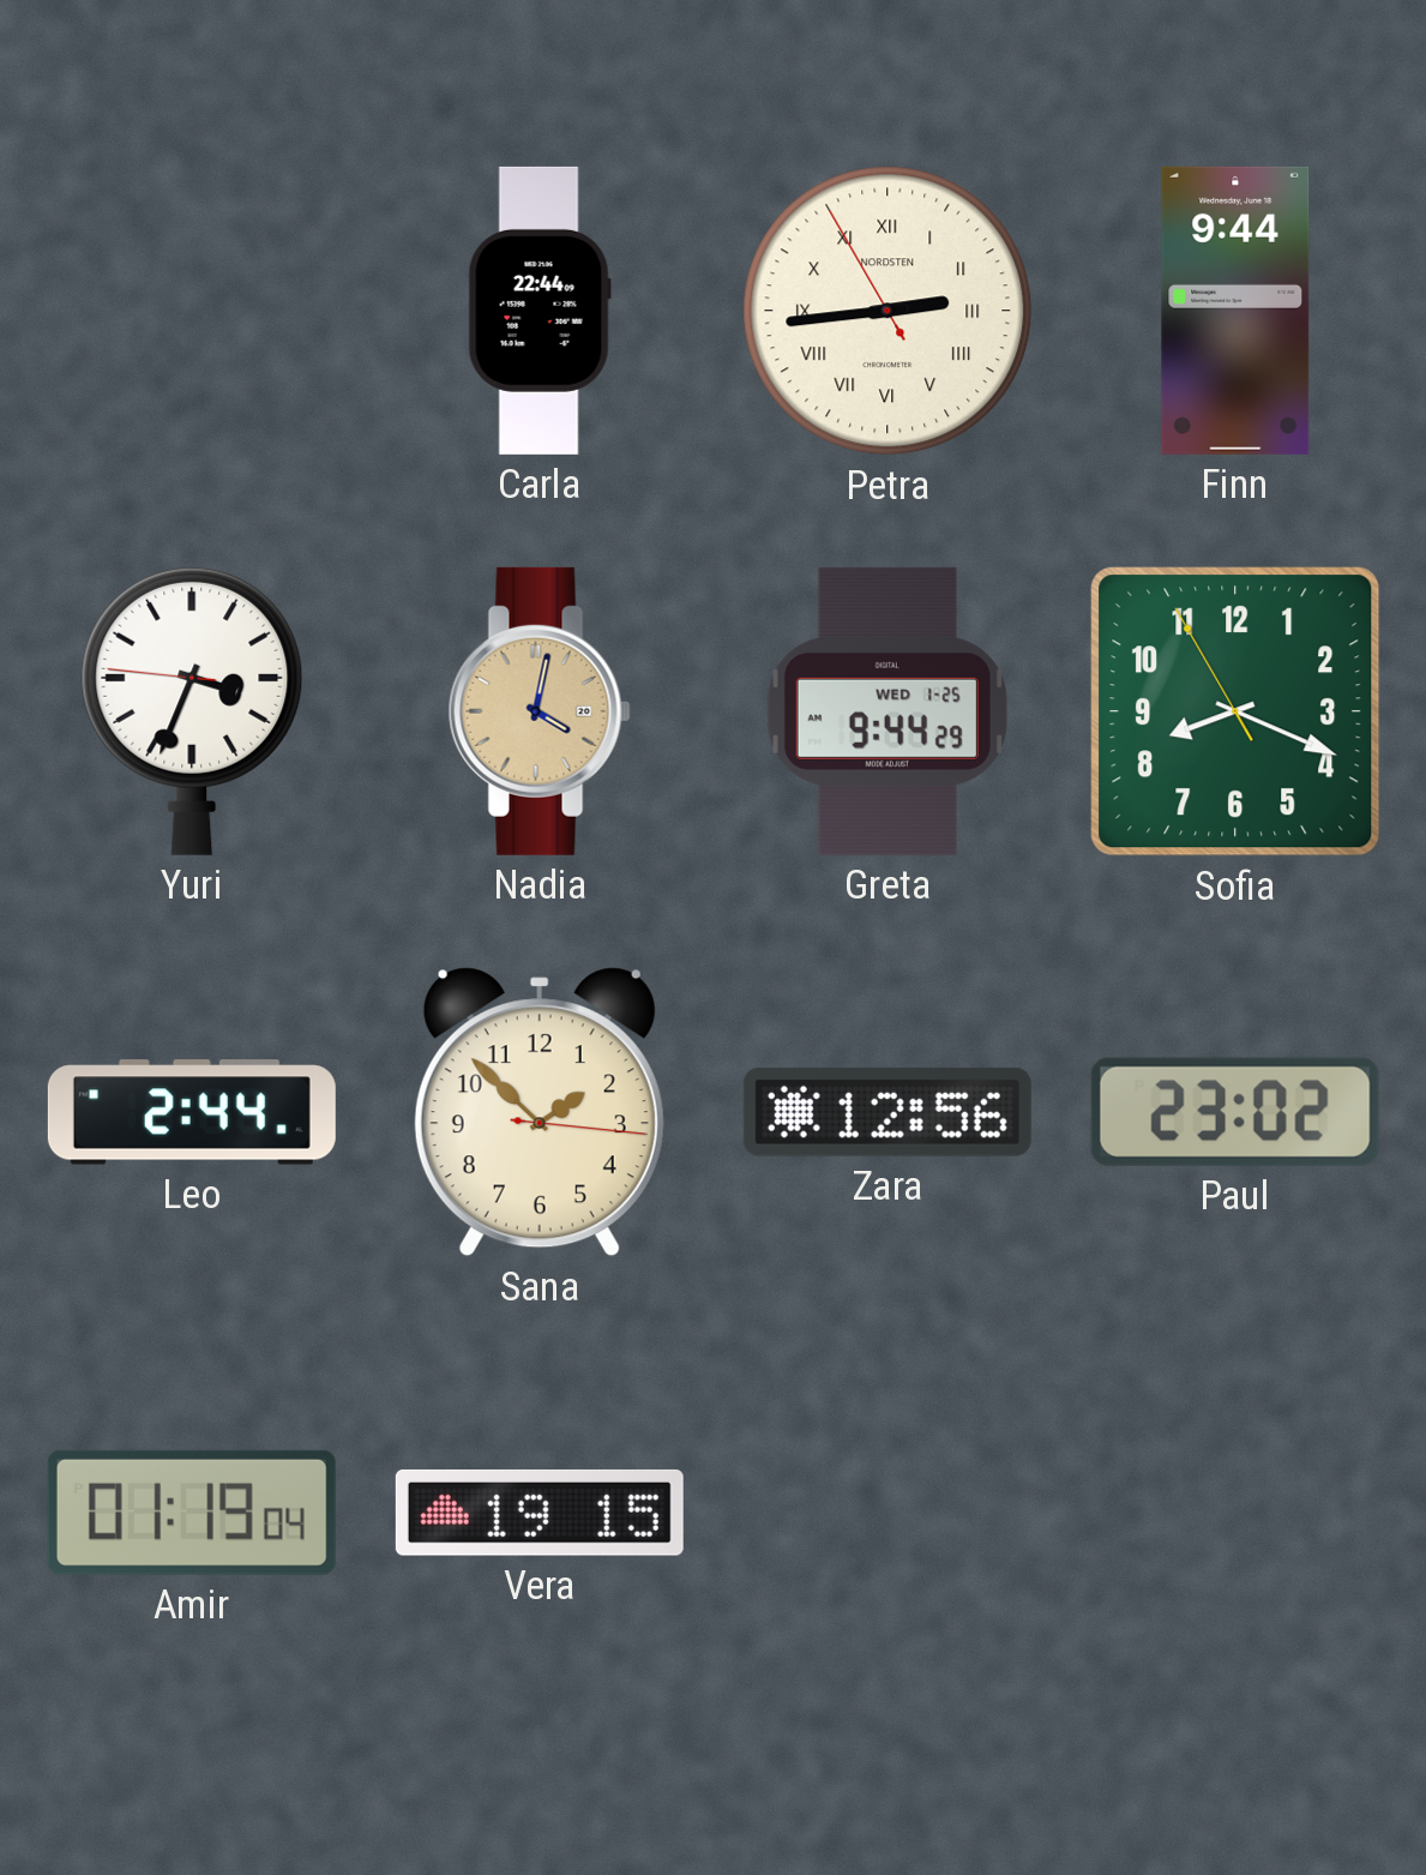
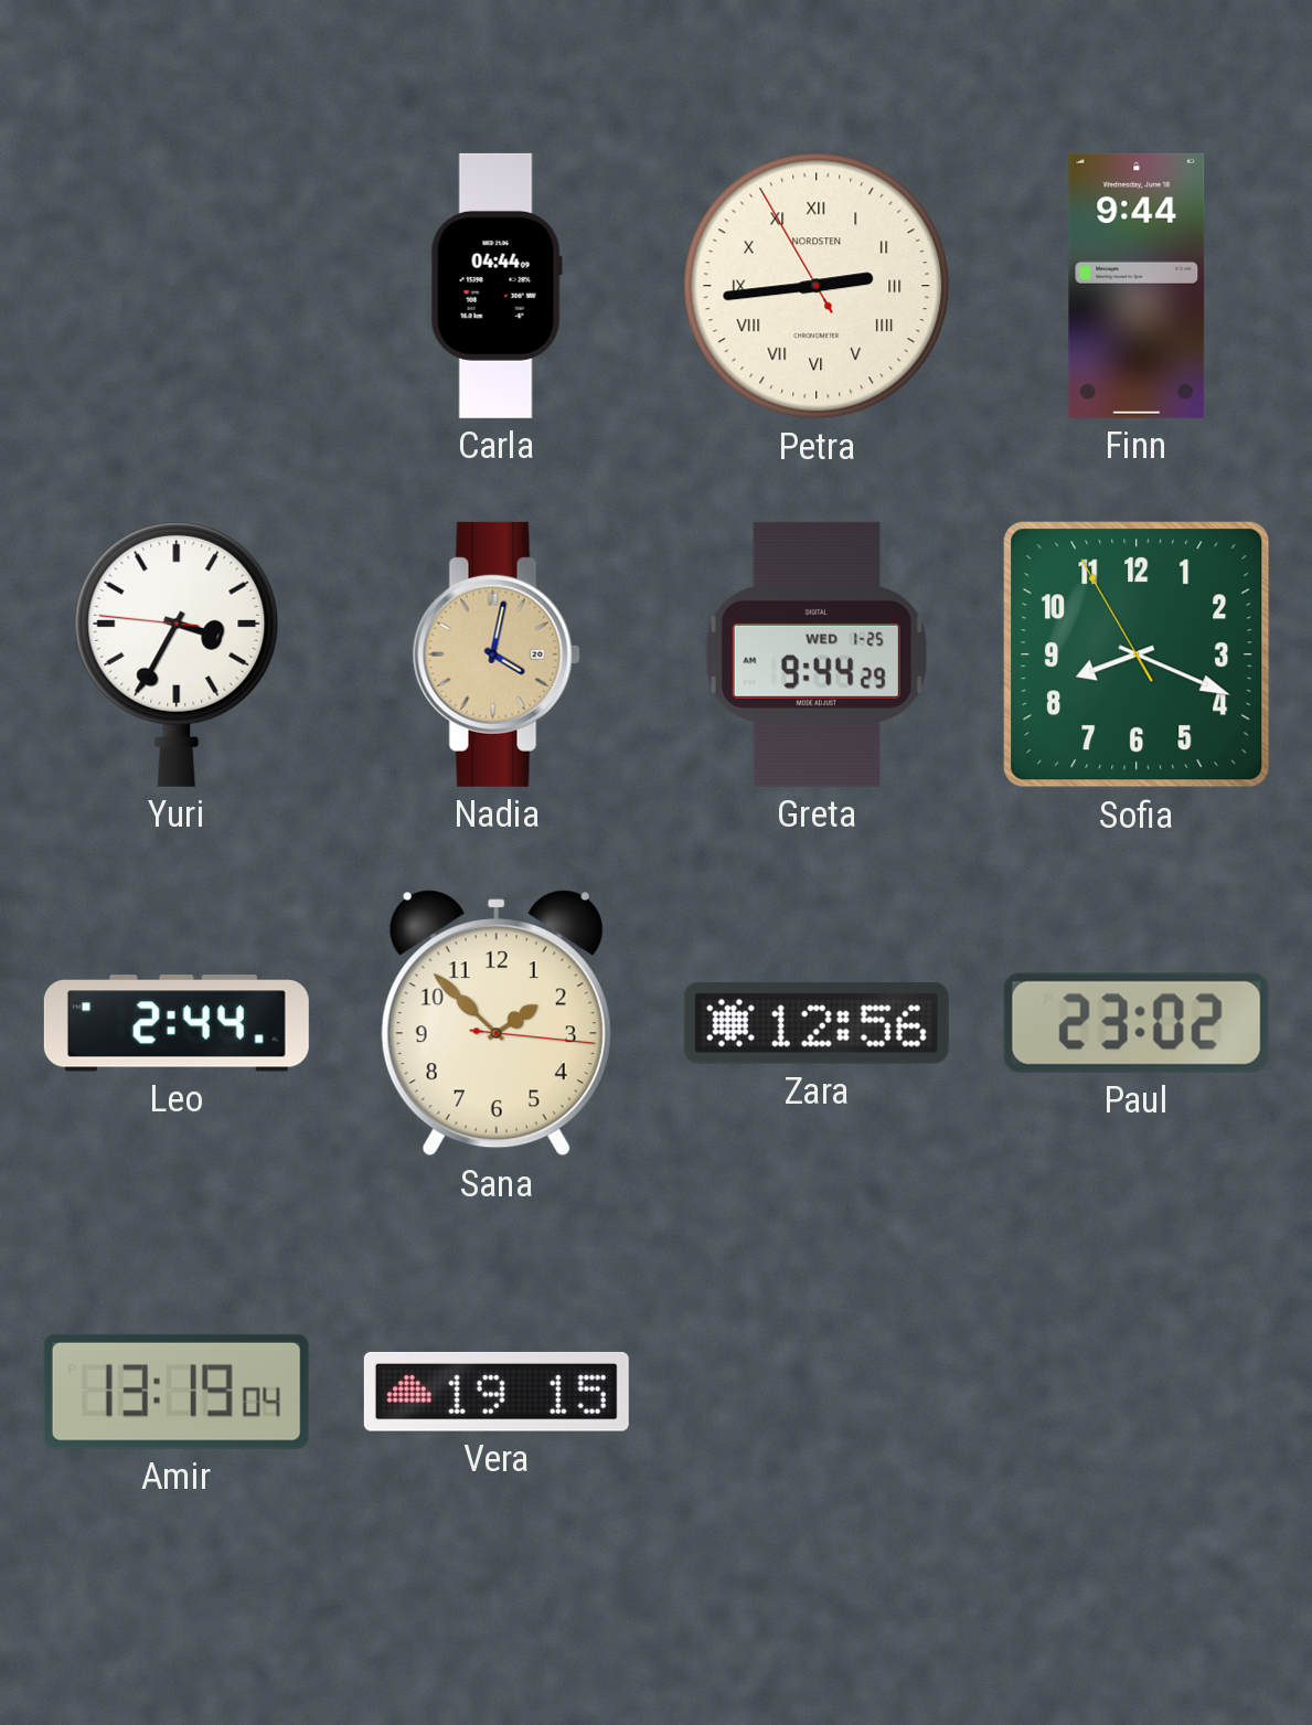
Carla: 22:44 -> 04:44
Yuri: 3:33 -> 3:34
Amir: 01:19 -> 13:19
